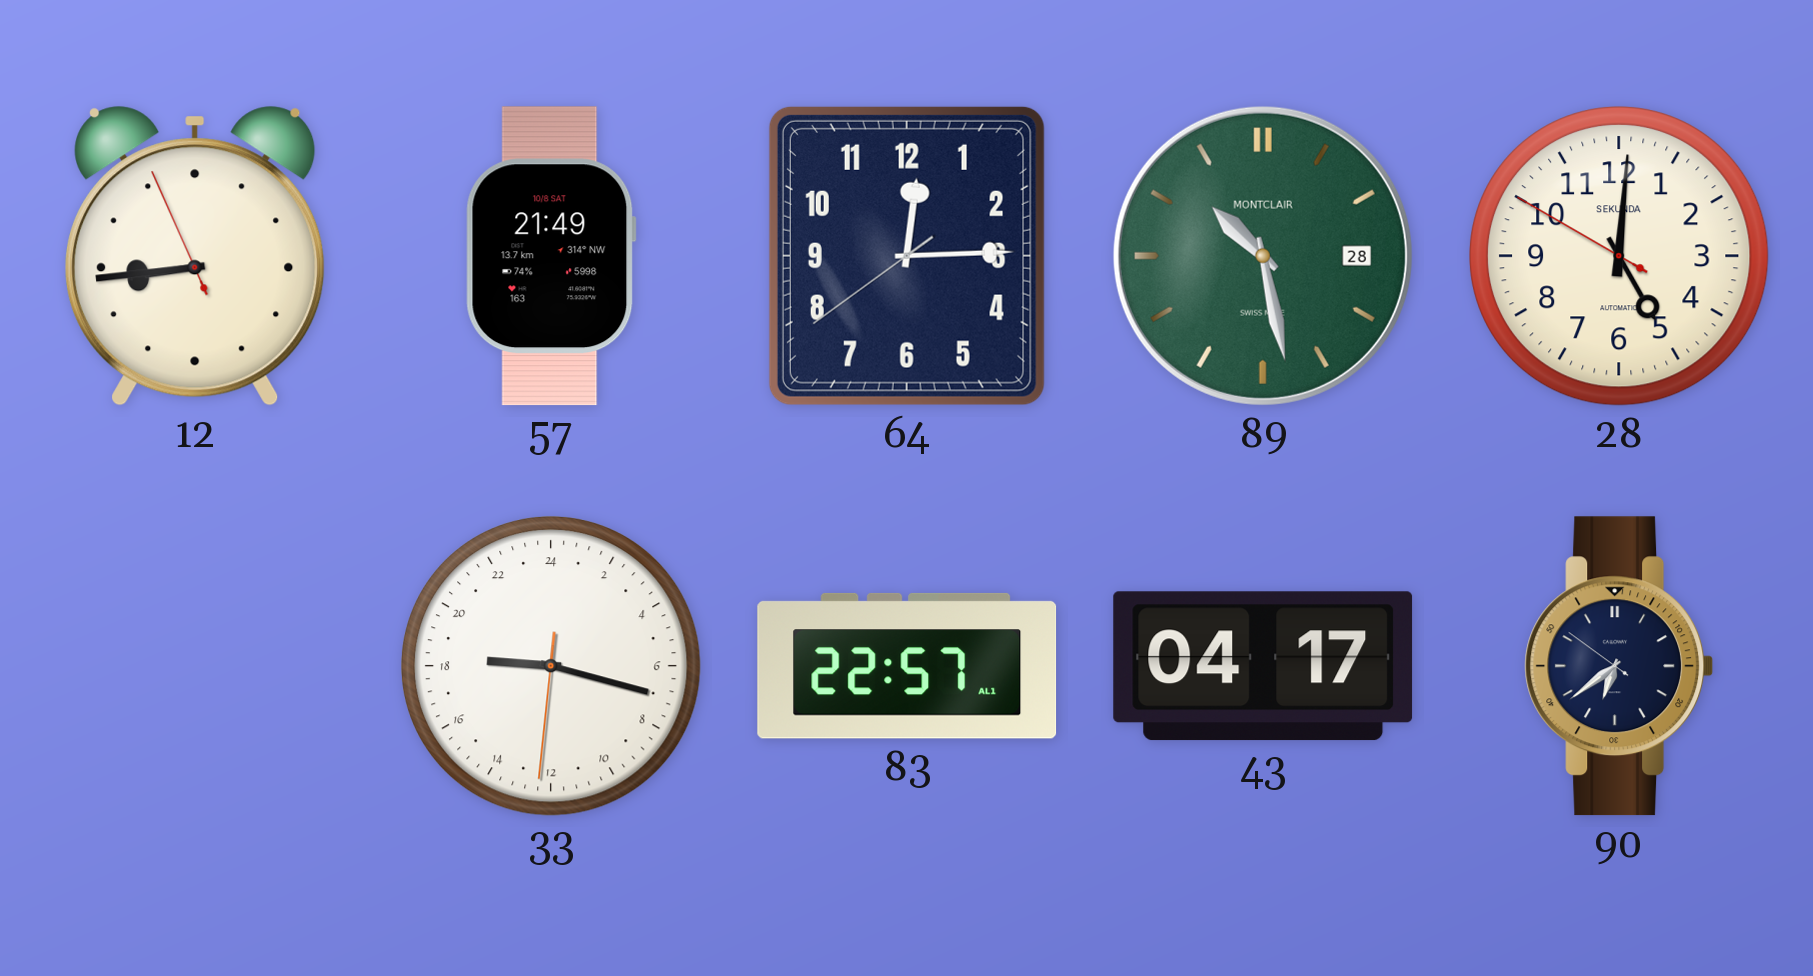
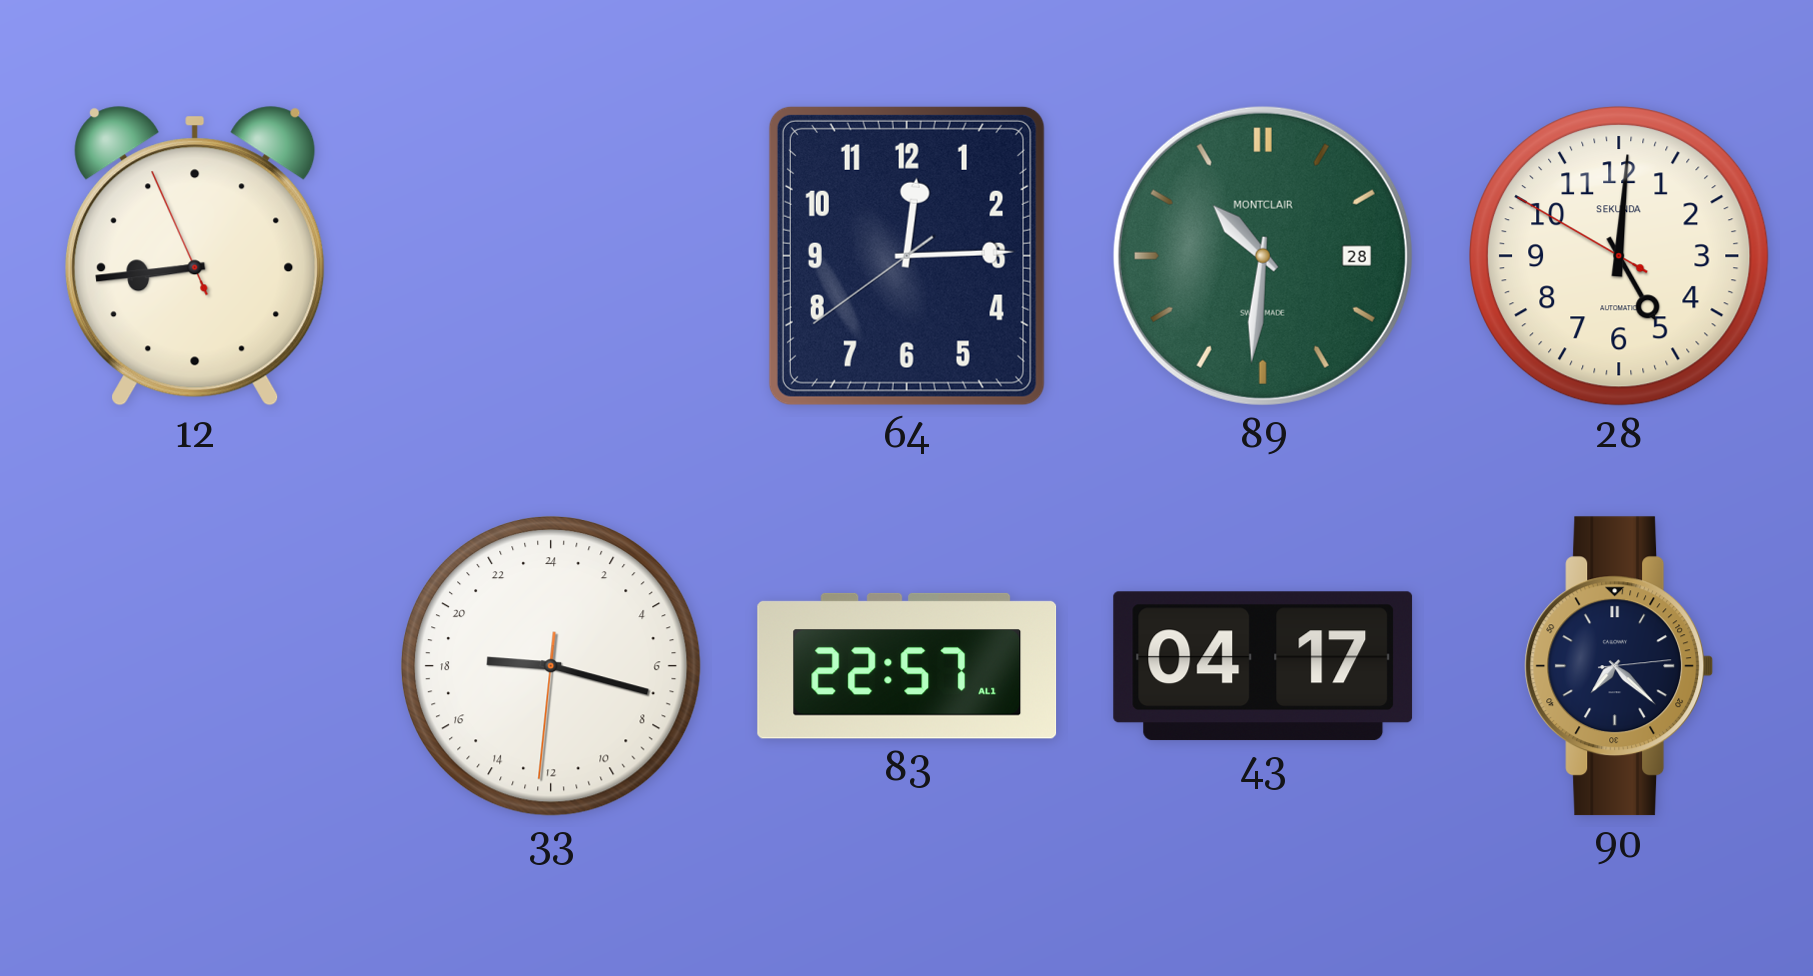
57: 21:49 -> none
89: 10:28 -> 10:31
90: 6:38 -> 7:22
